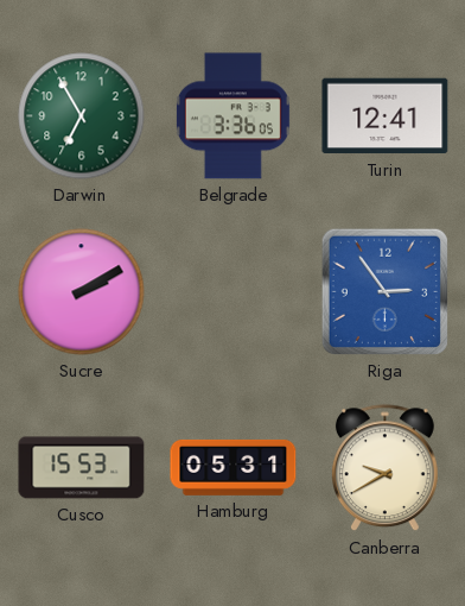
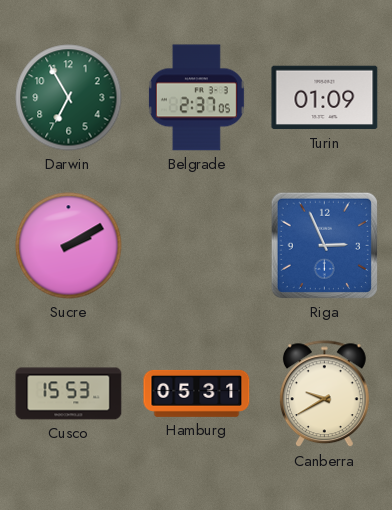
Belgrade: 3:36 -> 2:37
Turin: 12:41 -> 01:09
Riga: 2:54 -> 2:56
